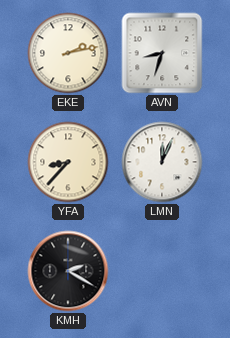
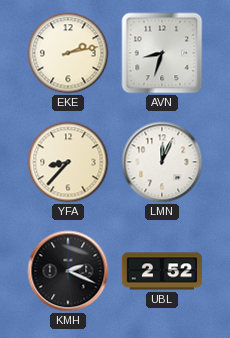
KMH: 2:20 -> 2:19
UBL: none -> 2:52
